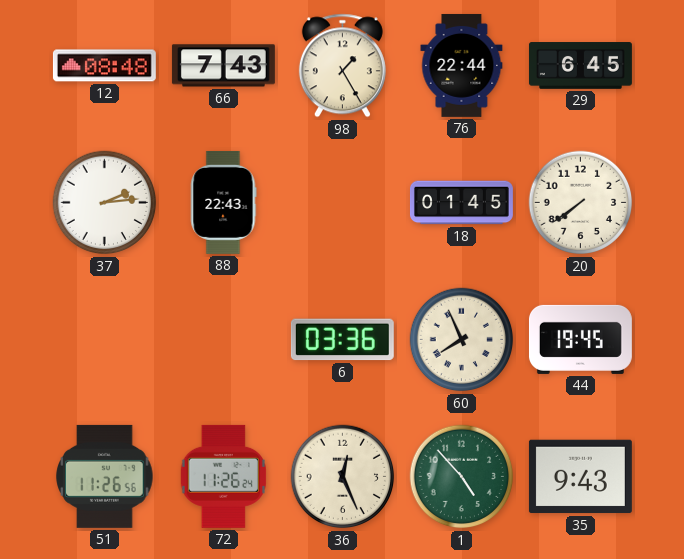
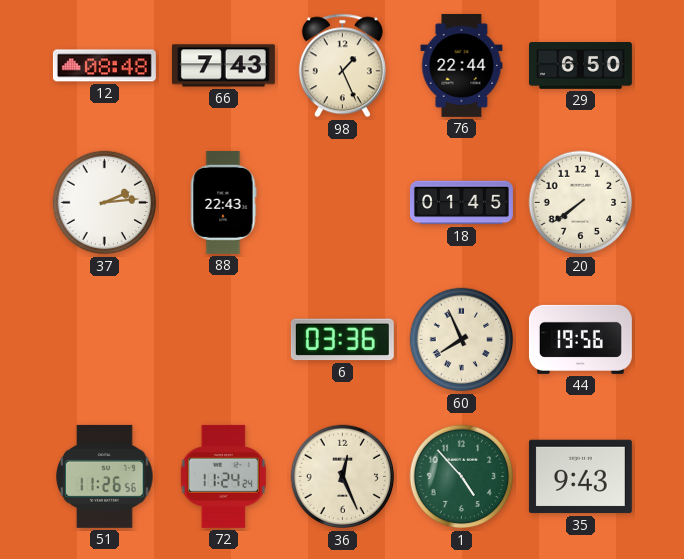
98: 1:25 -> 1:26
29: 6:45 -> 6:50
44: 19:45 -> 19:56
72: 11:26 -> 11:24
